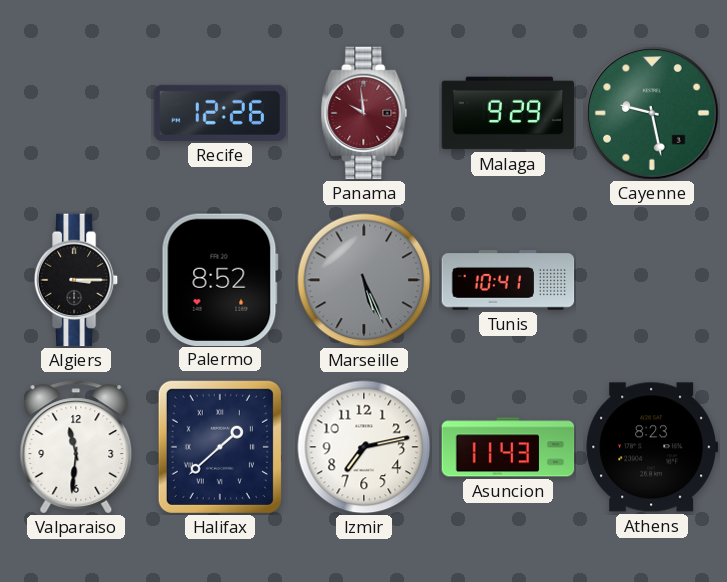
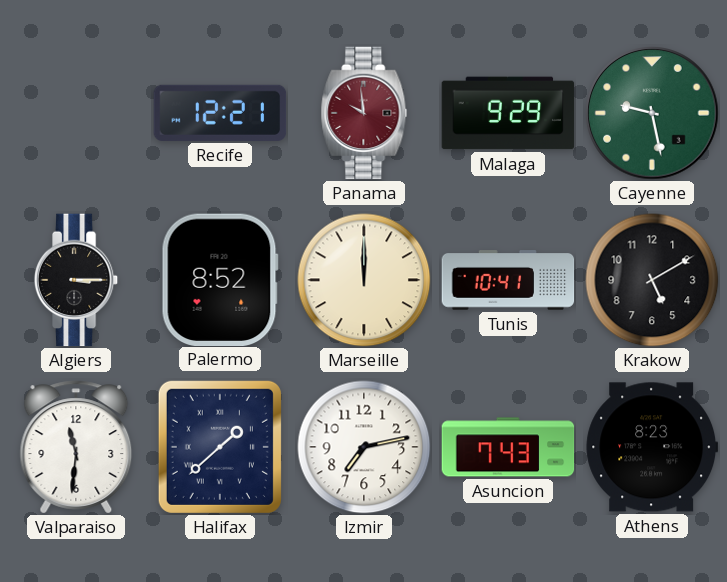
Recife: 12:26 -> 12:21
Marseille: 5:26 -> 12:00
Marseille dial: grey -> cream
Krakow: none -> 5:10
Asuncion: 11:43 -> 7:43
